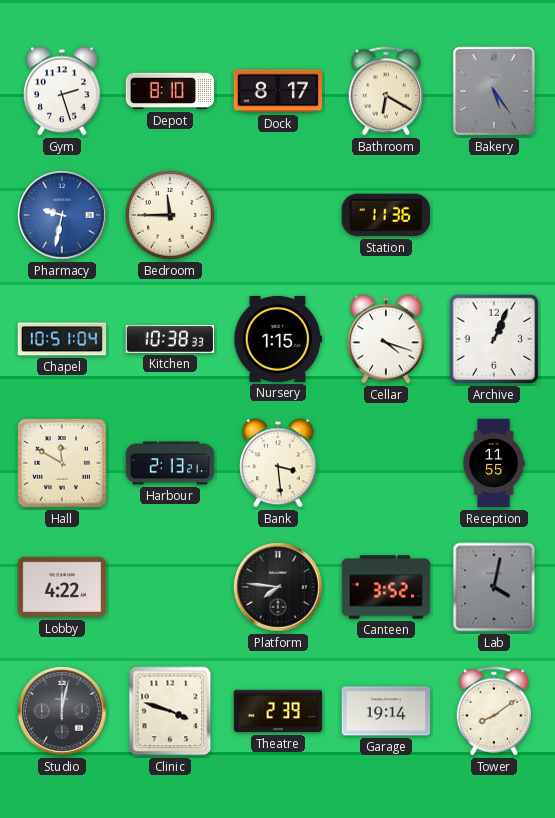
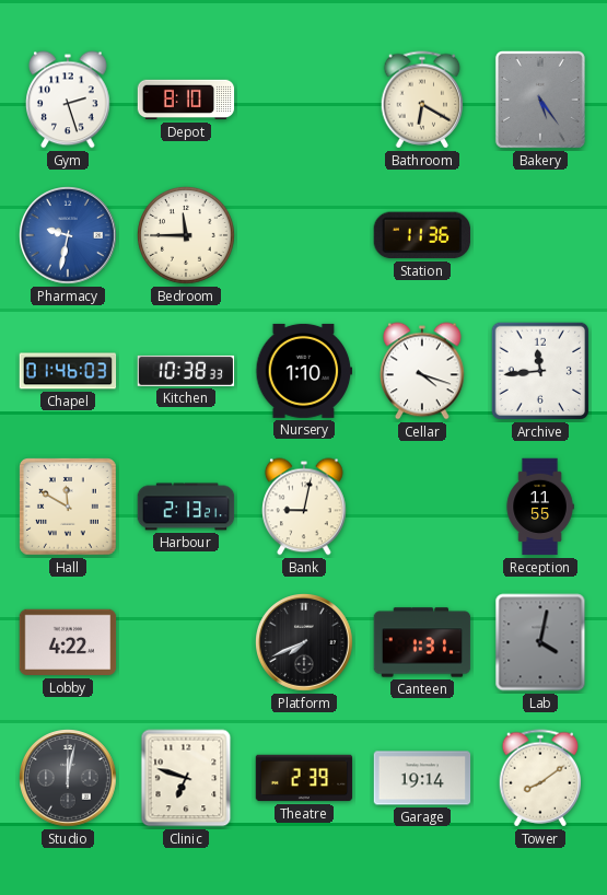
Dock: 8:17 -> none
Chapel: 10:51 -> 01:46
Nursery: 1:15 -> 1:10
Archive: 1:04 -> 11:44
Bank: 3:29 -> 9:02
Platform: 7:46 -> 7:41
Canteen: 3:52 -> 1:31
Clinic: 3:48 -> 6:48
